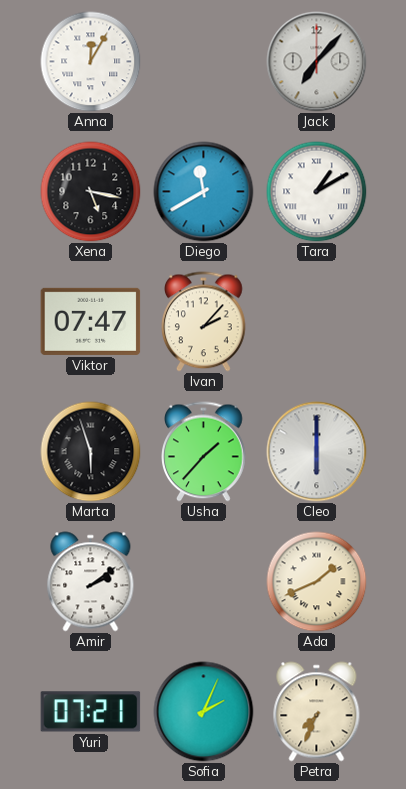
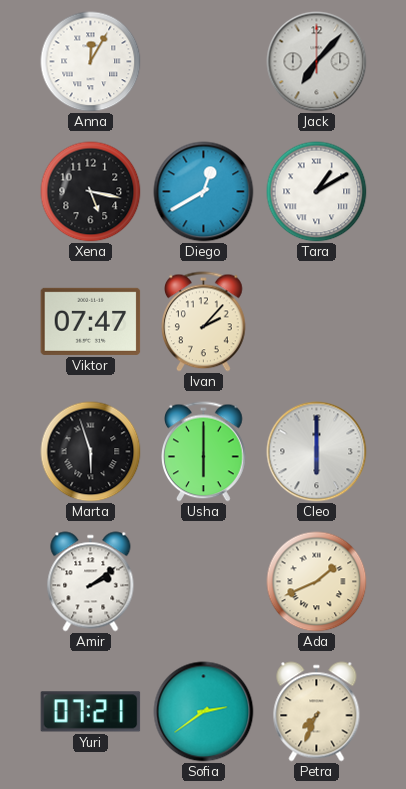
Diego: 11:40 -> 12:40
Usha: 1:37 -> 6:00
Sofia: 2:04 -> 2:39
